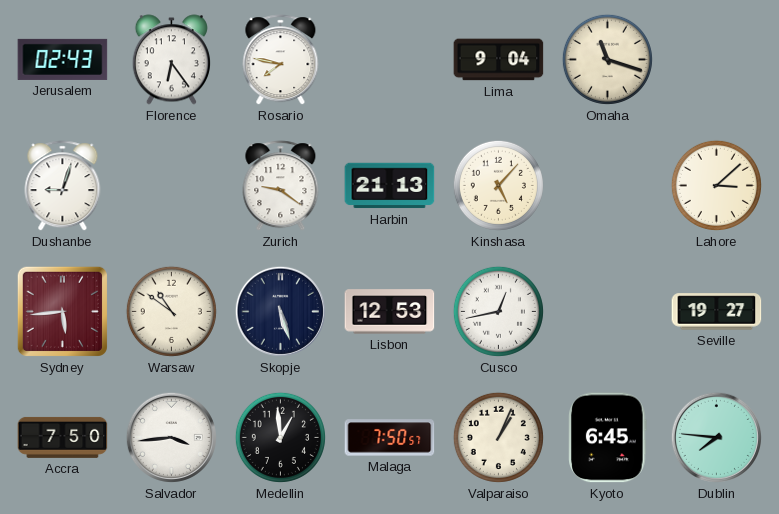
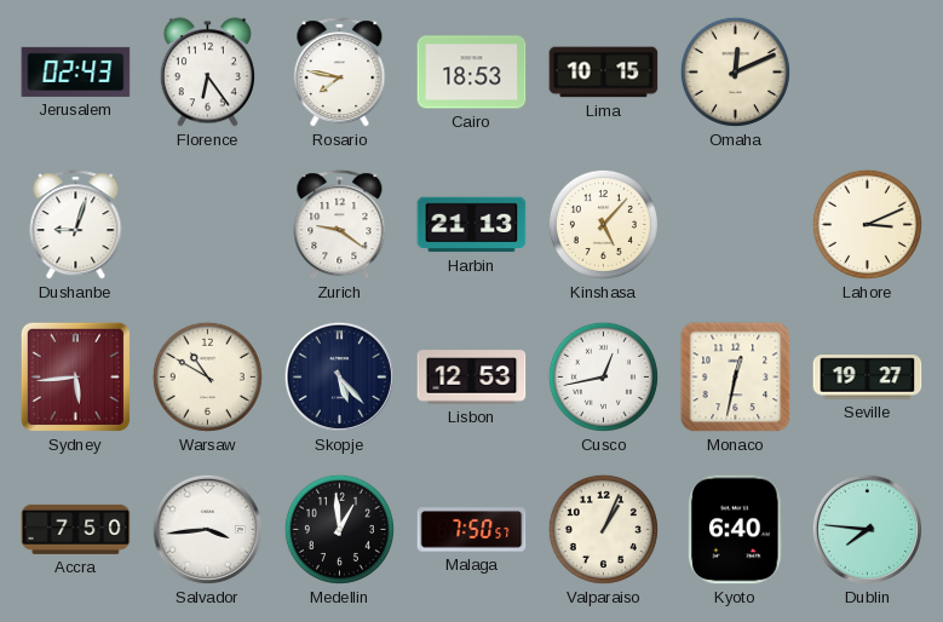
Cairo: none -> 18:53
Lima: 9:04 -> 10:15
Omaha: 11:18 -> 12:11
Lahore: 3:08 -> 3:11
Warsaw: 10:51 -> 10:50
Skopje: 5:27 -> 5:23
Monaco: none -> 12:32
Kyoto: 6:45 -> 6:40
